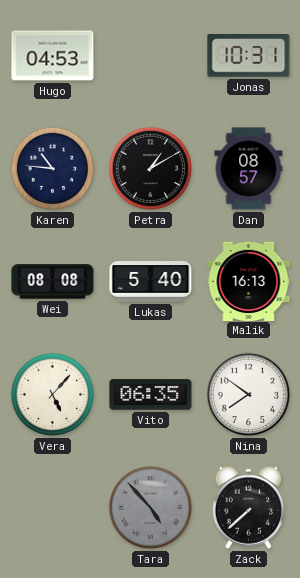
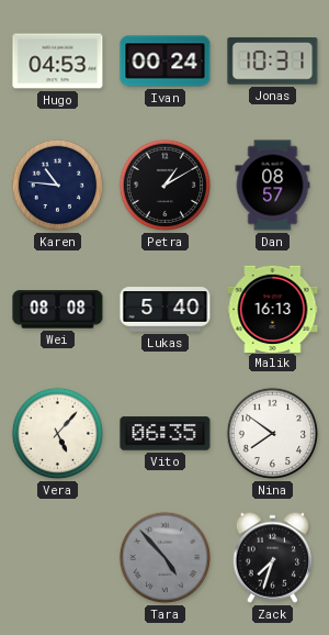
Ivan: none -> 00:24
Zack: 7:38 -> 7:33
